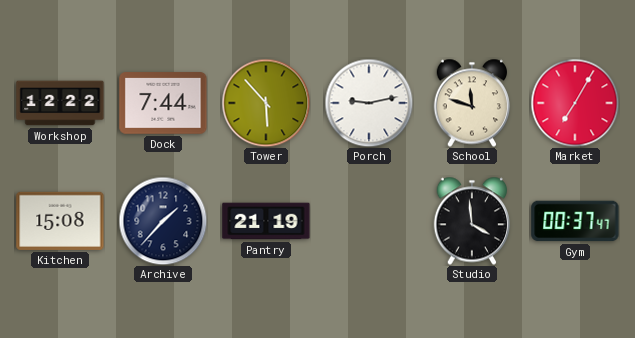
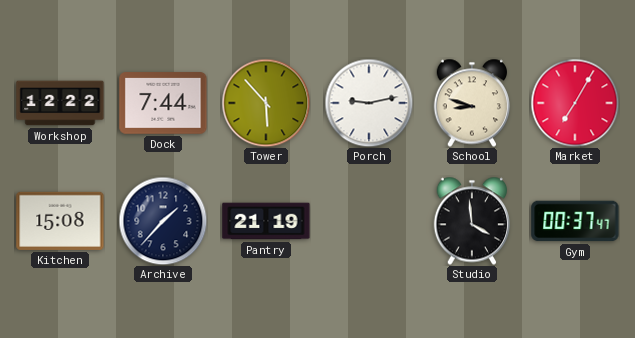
School: 11:48 -> 8:48
